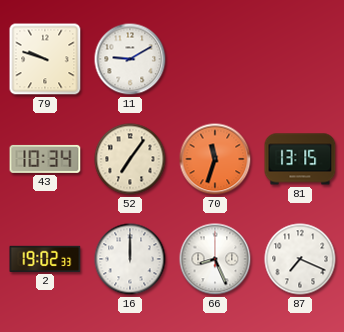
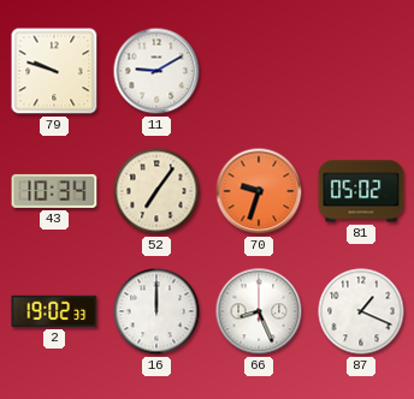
70: 11:33 -> 9:33
81: 13:15 -> 05:02
87: 7:19 -> 1:19
